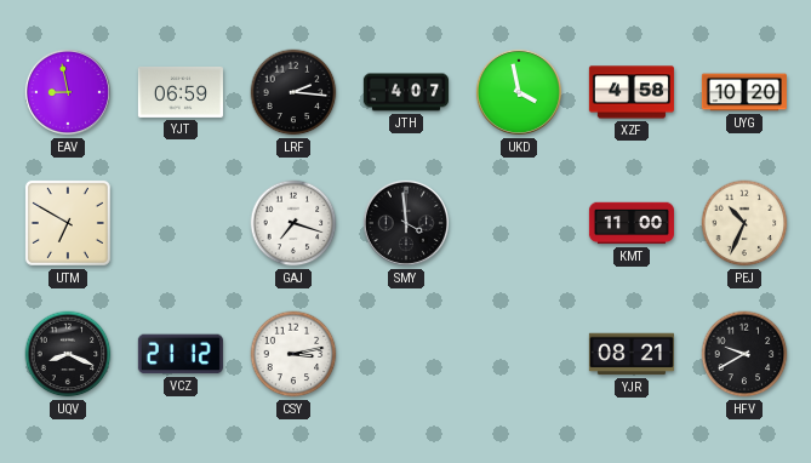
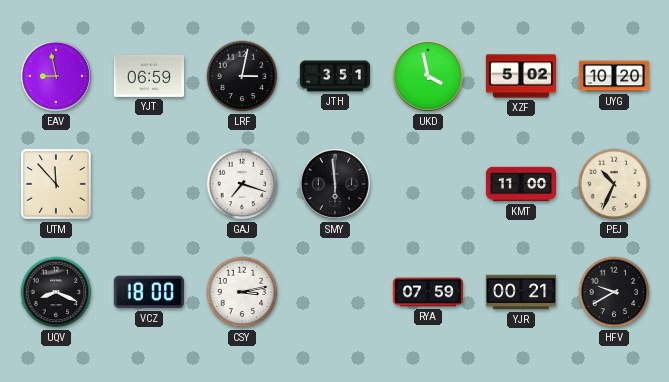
LRF: 2:16 -> 3:02
JTH: 4:07 -> 3:51
XZF: 4:58 -> 5:02
UTM: 6:50 -> 11:53
SMY: 3:59 -> 5:59
VCZ: 21:12 -> 18:00
RYA: none -> 07:59
YJR: 08:21 -> 00:21
